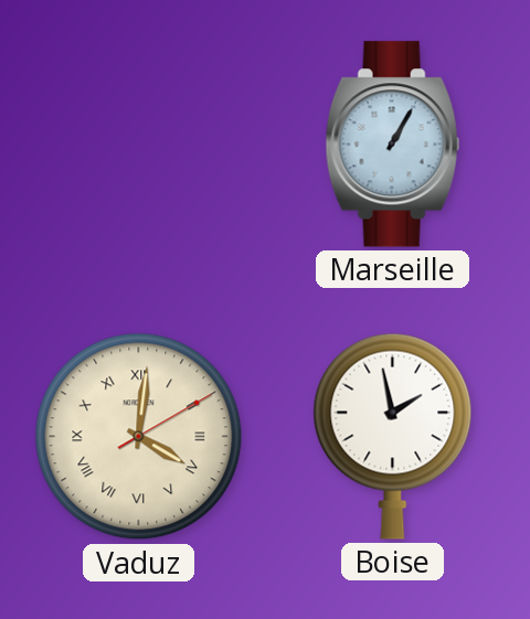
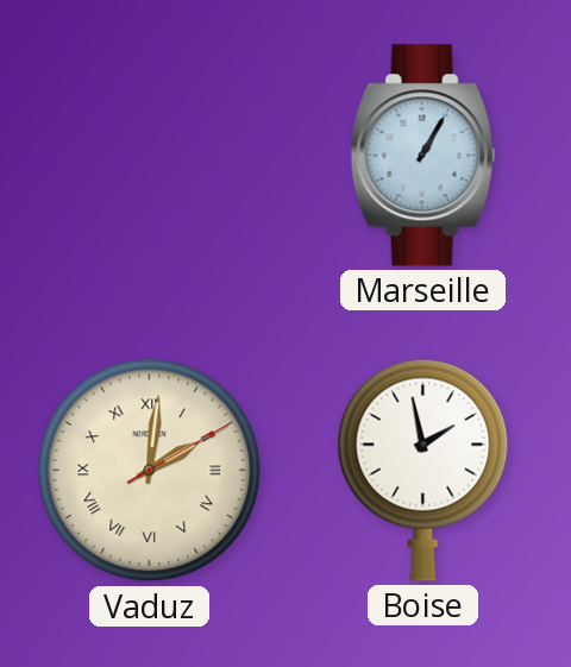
Vaduz: 4:01 -> 2:01
